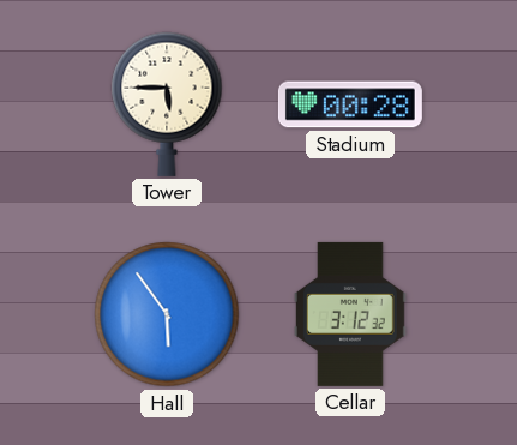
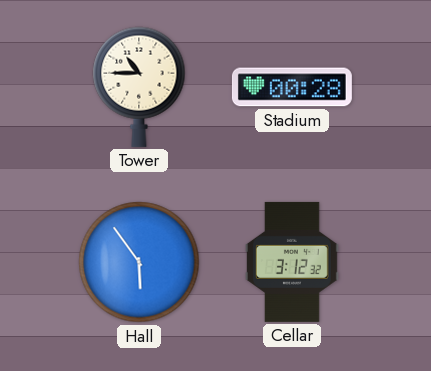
Tower: 5:45 -> 10:45
